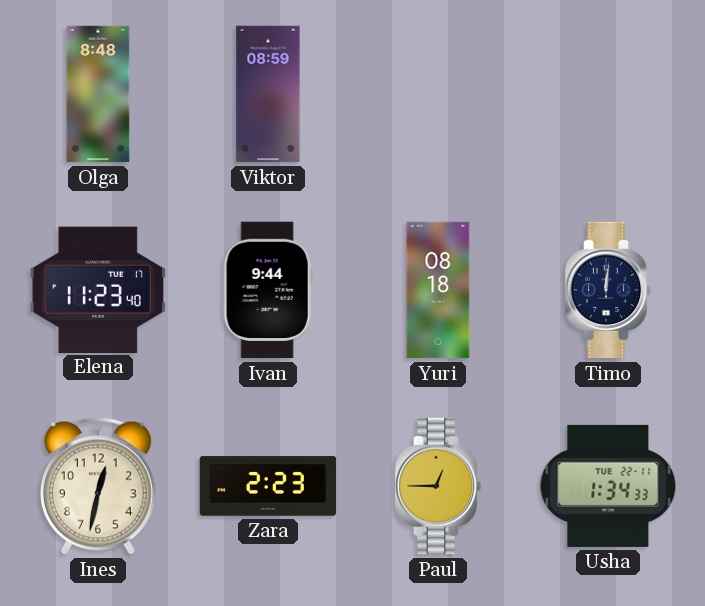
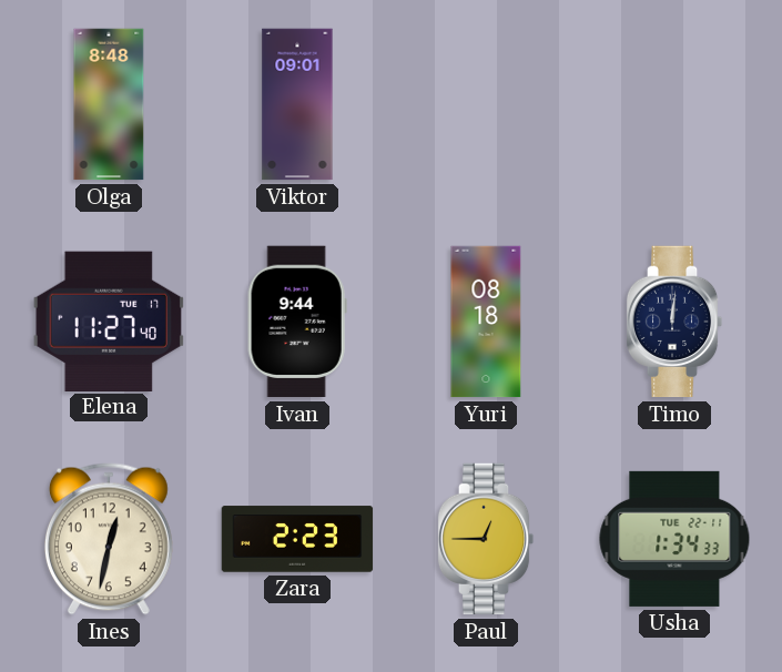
Viktor: 08:59 -> 09:01
Elena: 11:23 -> 11:27
